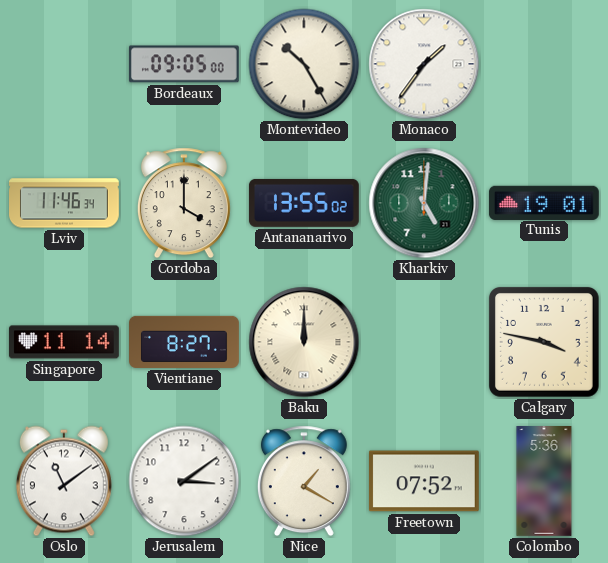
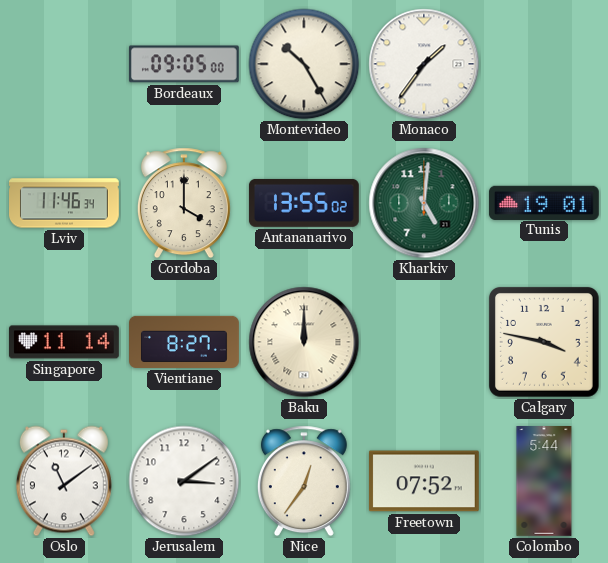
Nice: 1:20 -> 12:36
Colombo: 5:36 -> 5:44
